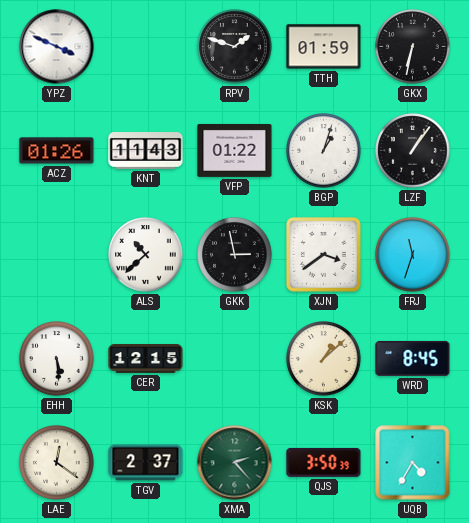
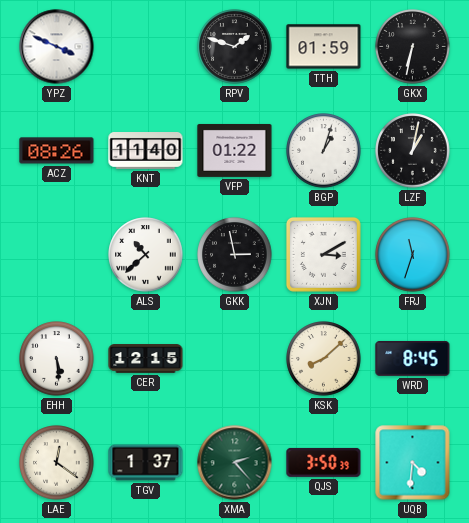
ACZ: 01:26 -> 08:26
KNT: 11:43 -> 11:40
LZF: 1:06 -> 1:02
XJN: 3:39 -> 3:10
KSK: 1:08 -> 8:08
TGV: 2:37 -> 1:37
UQB: 4:35 -> 4:31
